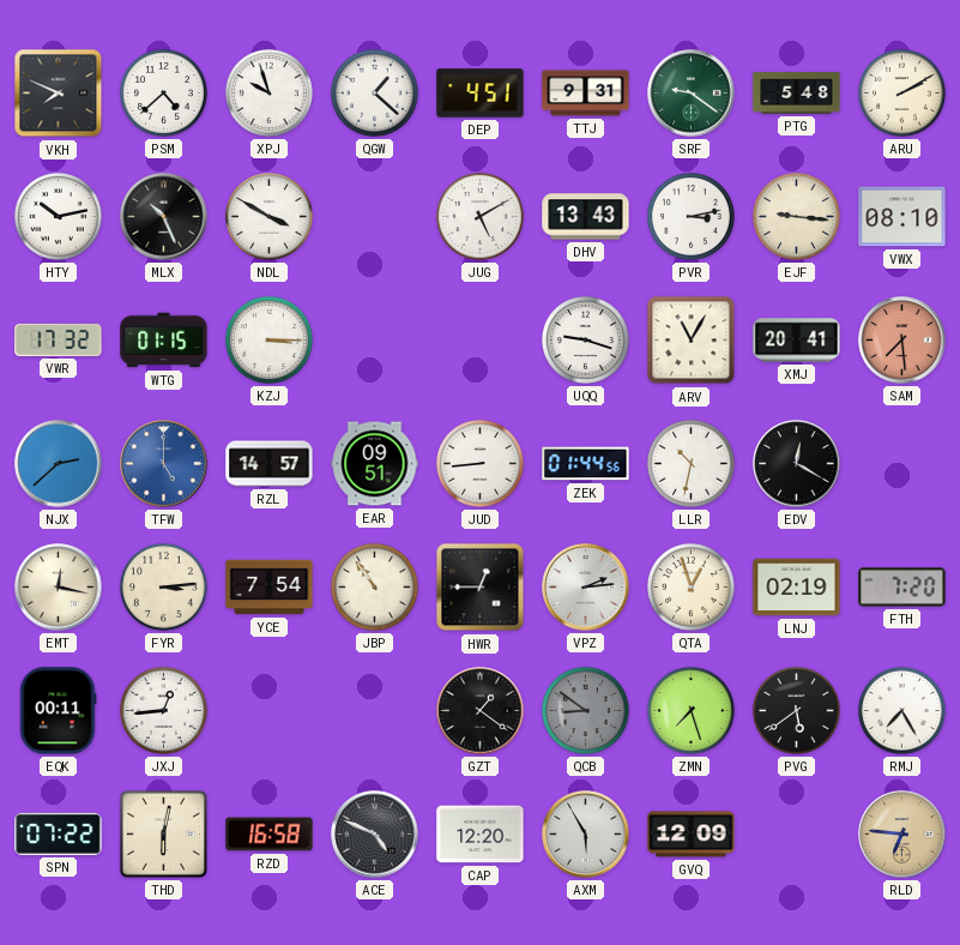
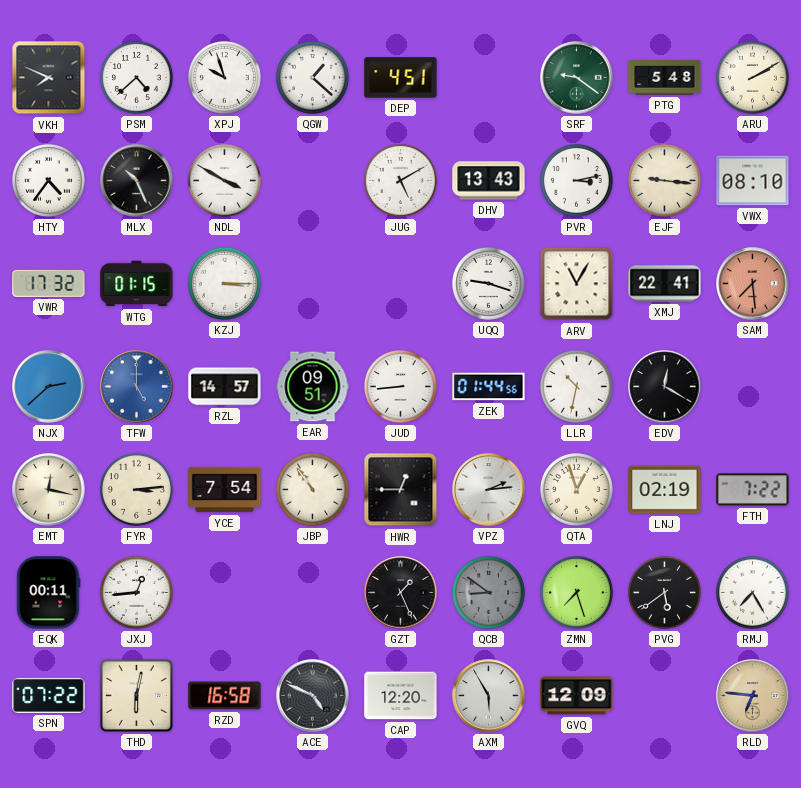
TTJ: 9:31 -> none
HTY: 10:13 -> 4:36
XMJ: 20:41 -> 22:41
FTH: 7:20 -> 7:22
GZT: 1:21 -> 1:26
